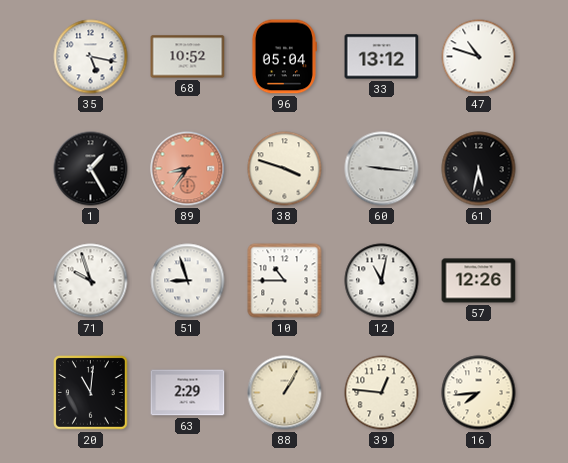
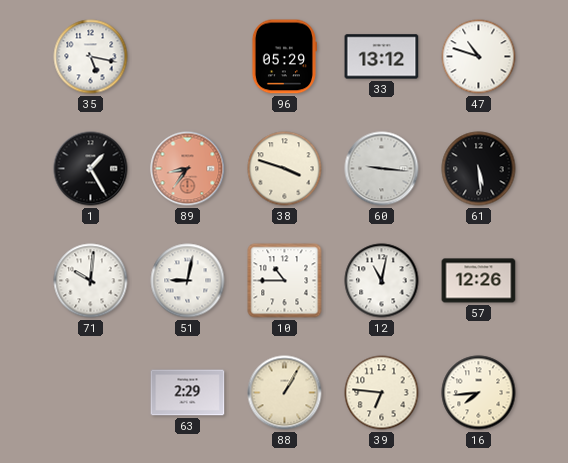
68: 10:52 -> none
96: 05:04 -> 05:29
61: 5:32 -> 5:29
71: 9:57 -> 10:01
51: 8:57 -> 9:02
20: 11:01 -> none
39: 12:46 -> 6:46
